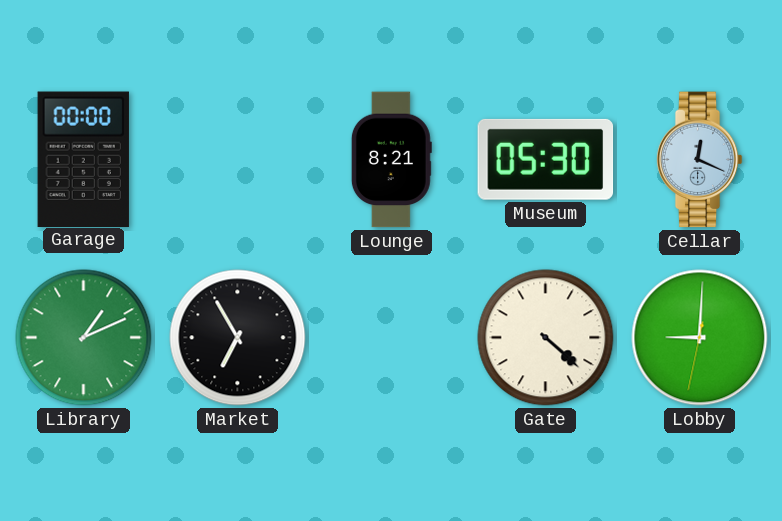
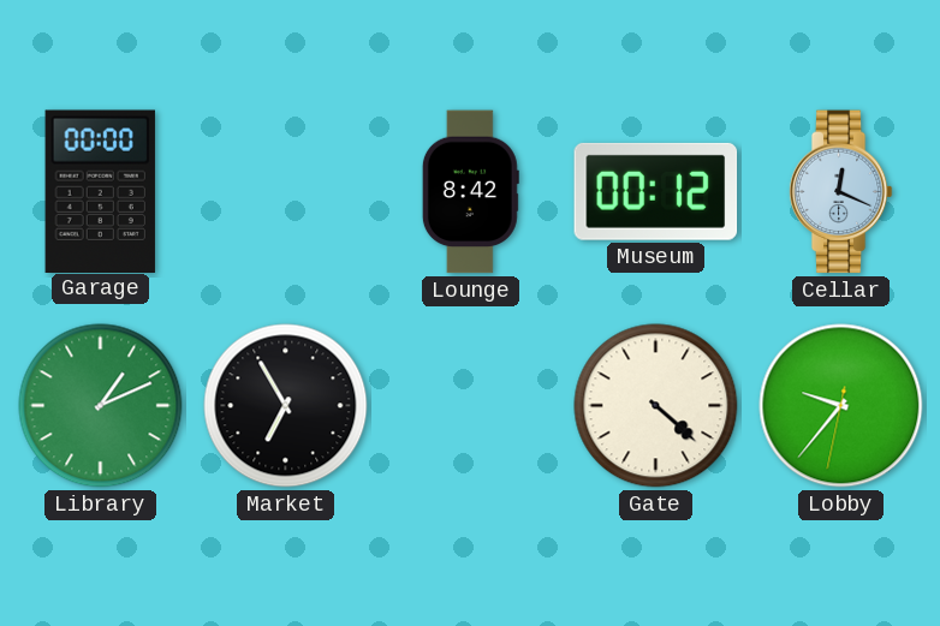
Lounge: 8:21 -> 8:42
Museum: 05:30 -> 00:12
Lobby: 9:00 -> 9:36
